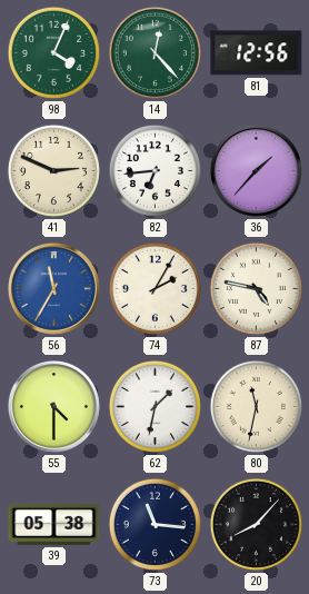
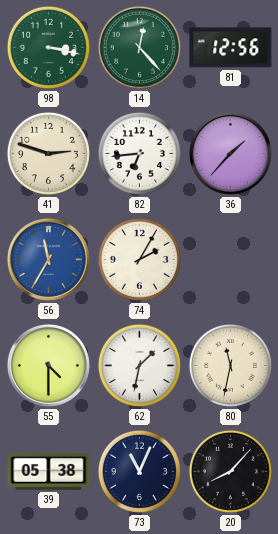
98: 4:04 -> 3:17
41: 2:49 -> 2:48
87: 4:47 -> none
73: 11:16 -> 11:04
